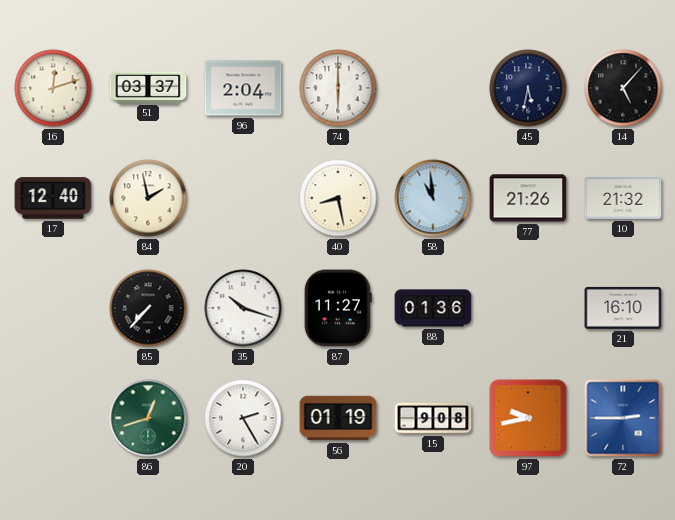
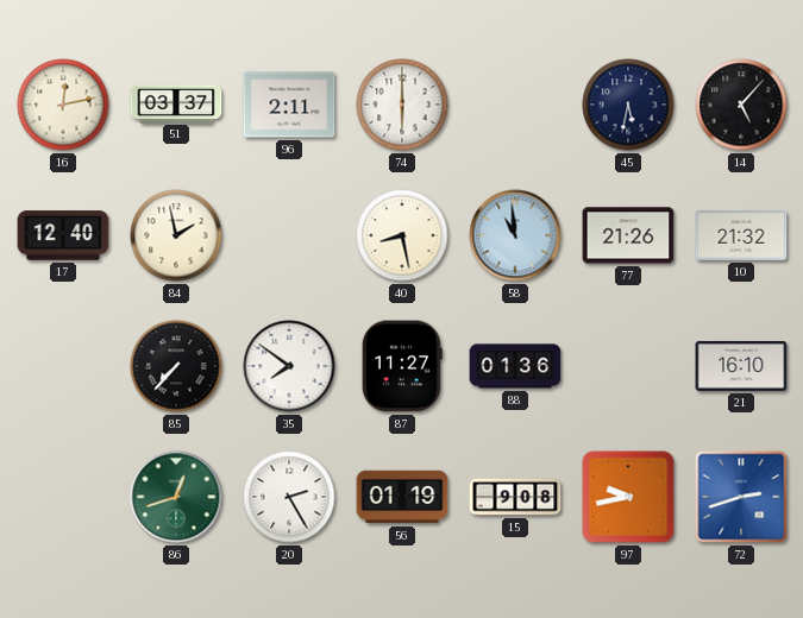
16: 12:12 -> 12:13
96: 2:04 -> 2:11
35: 10:18 -> 7:51
72: 2:45 -> 2:42
